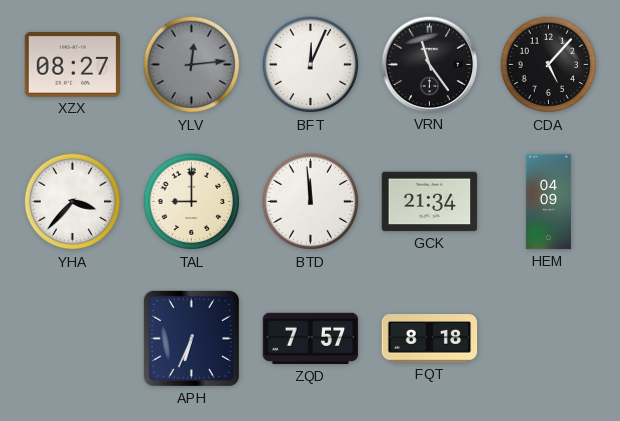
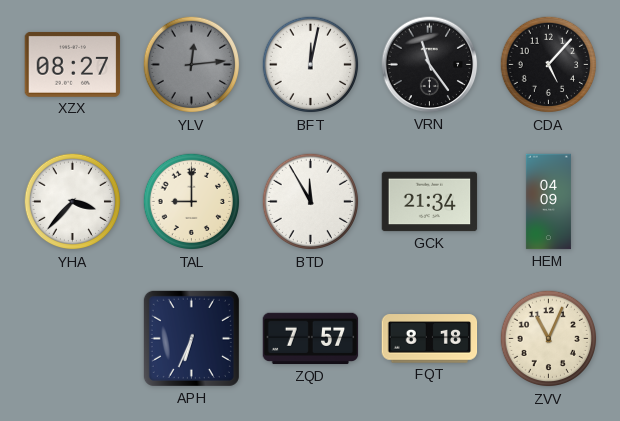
BFT: 12:04 -> 12:02
BTD: 11:59 -> 11:55
ZVV: none -> 11:04
